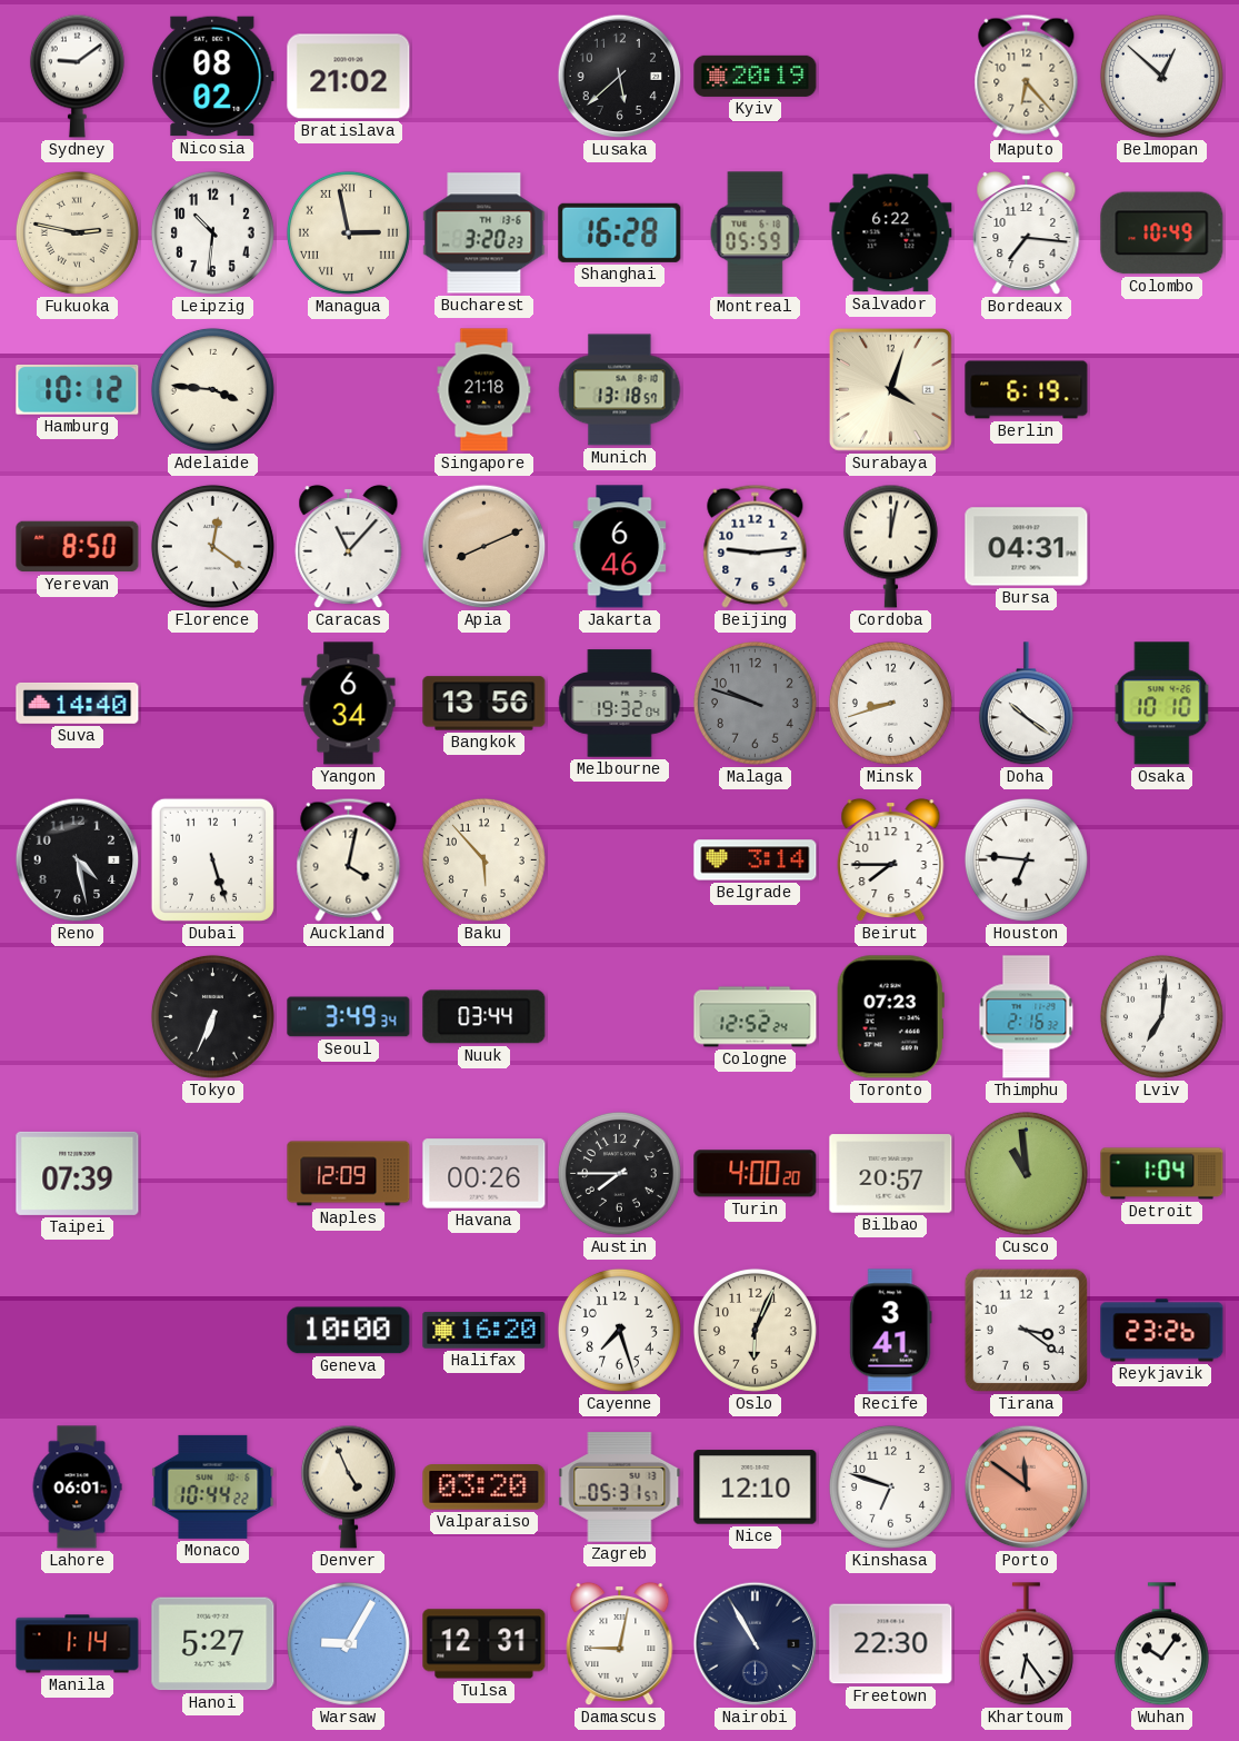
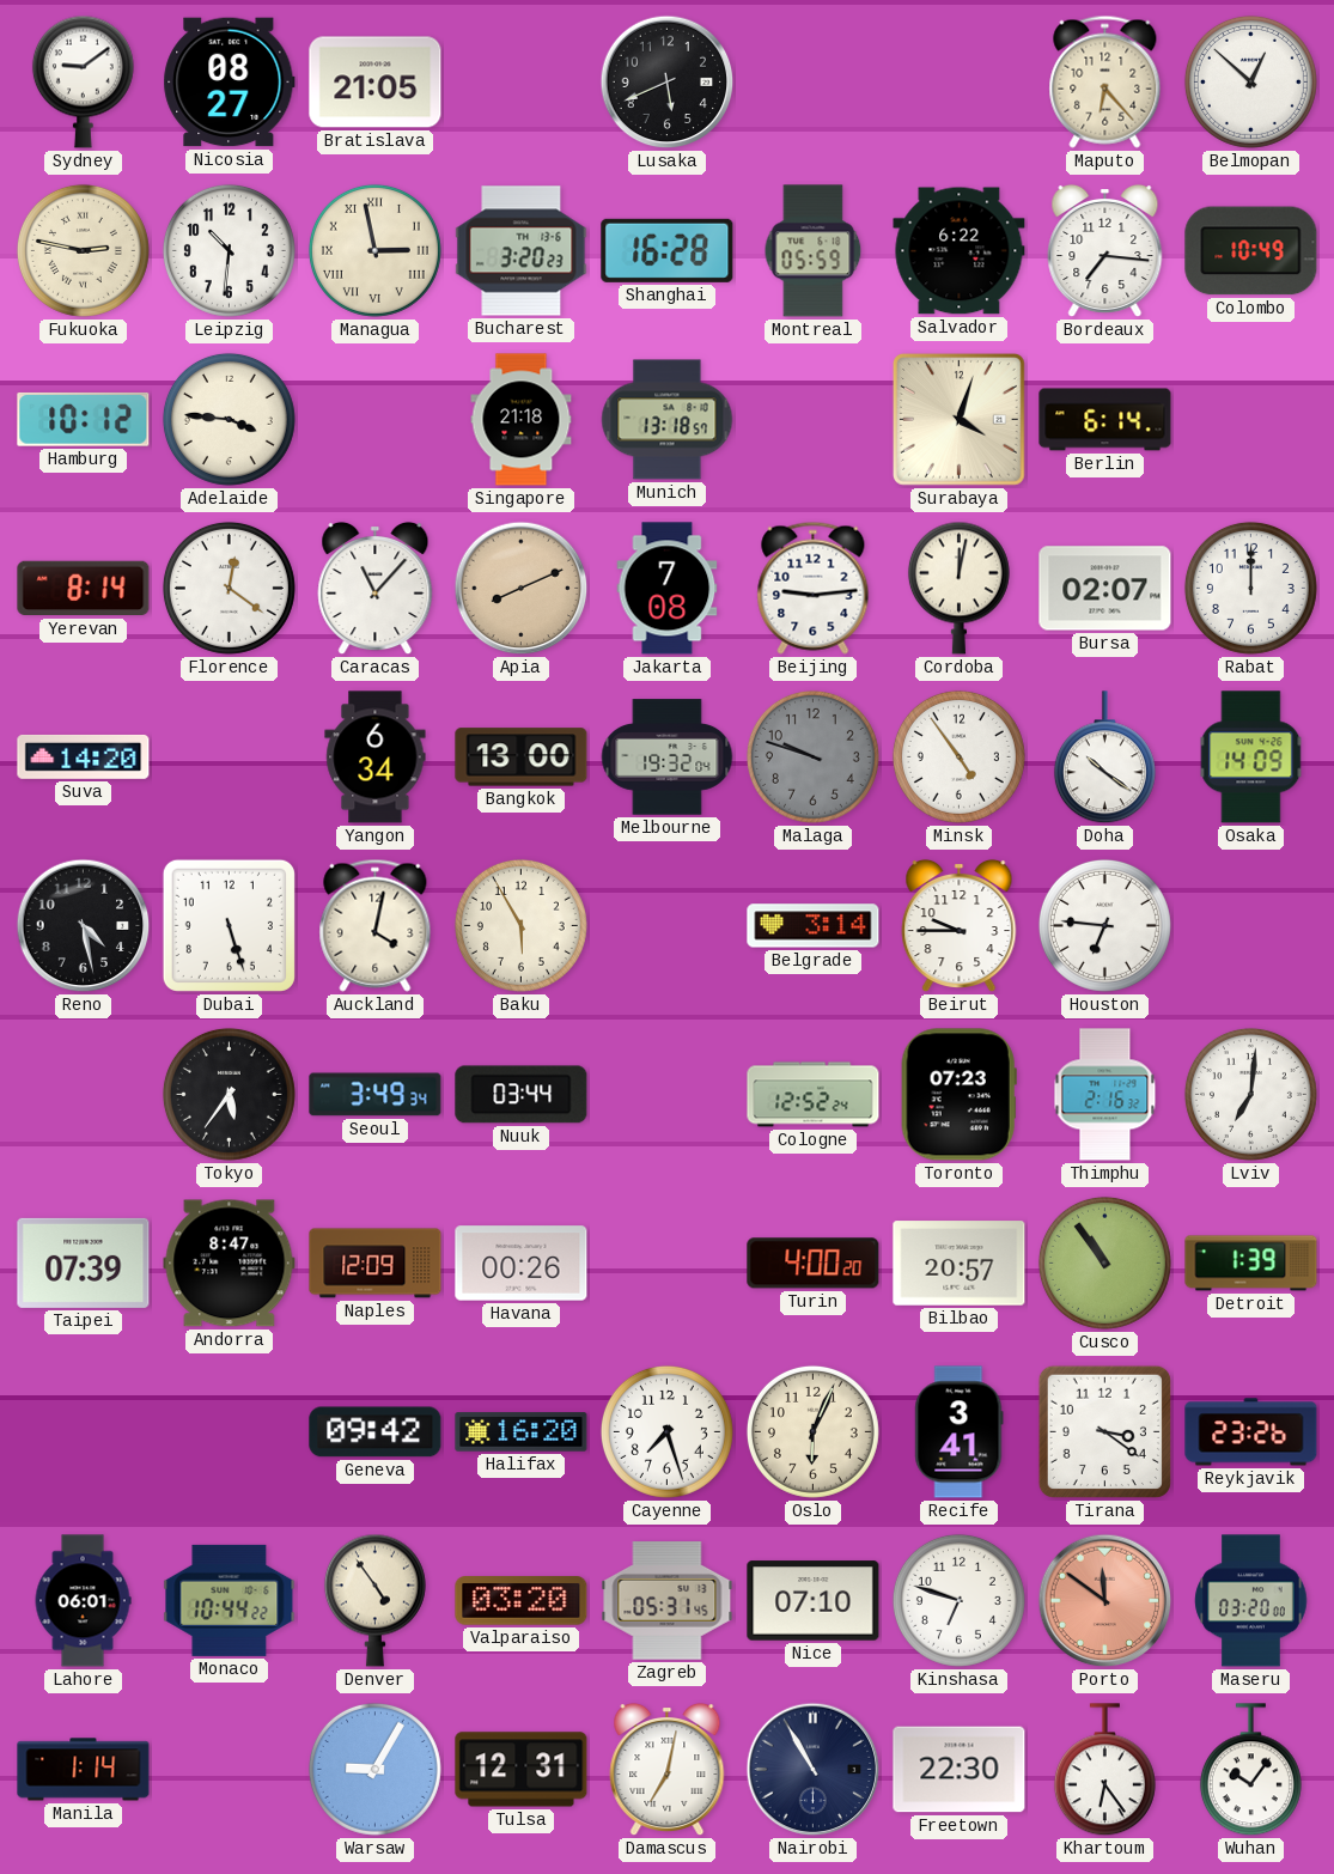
Nicosia: 08:02 -> 08:27
Bratislava: 21:02 -> 21:05
Lusaka: 5:38 -> 5:41
Kyiv: 20:19 -> none
Berlin: 6:19 -> 6:14
Yerevan: 8:50 -> 8:14
Jakarta: 6:46 -> 7:08
Bursa: 04:31 -> 02:07
Rabat: none -> 12:00
Suva: 14:40 -> 14:20
Bangkok: 13:56 -> 13:00
Minsk: 8:42 -> 4:54
Osaka: 10:10 -> 14:09
Baku: 5:53 -> 5:55
Beirut: 7:45 -> 9:45
Tokyo: 6:34 -> 5:36
Andorra: none -> 8:47
Austin: 7:45 -> none
Cusco: 10:59 -> 10:54
Detroit: 1:04 -> 1:39
Geneva: 10:00 -> 09:42
Denver: 4:56 -> 4:54
Zagreb: 05:31:57 -> 05:31:45
Nice: 12:10 -> 07:10
Maseru: none -> 03:20
Hanoi: 5:27 -> none
Damascus: 9:02 -> 7:02
